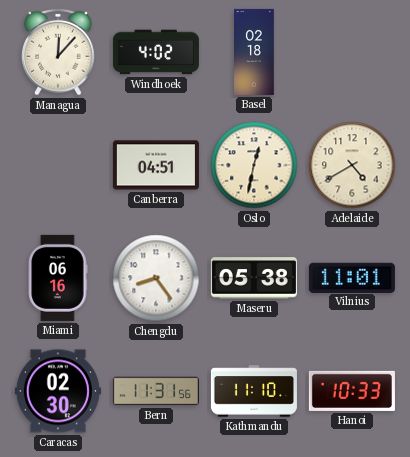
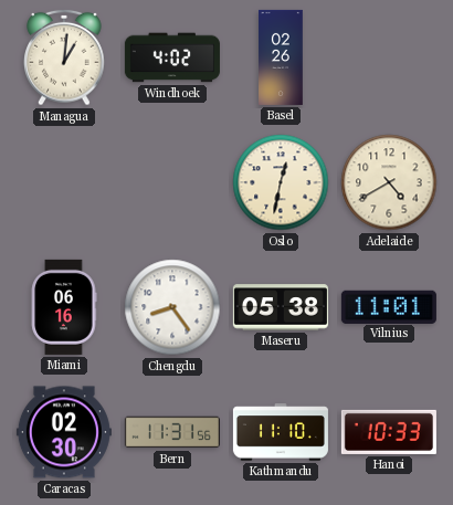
Managua: 12:07 -> 1:01
Basel: 02:18 -> 02:26
Canberra: 04:51 -> none
